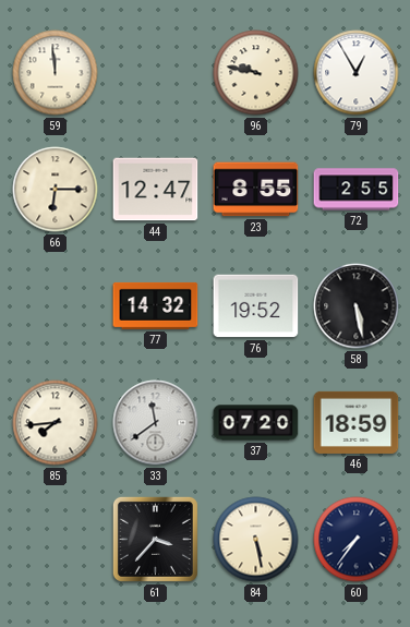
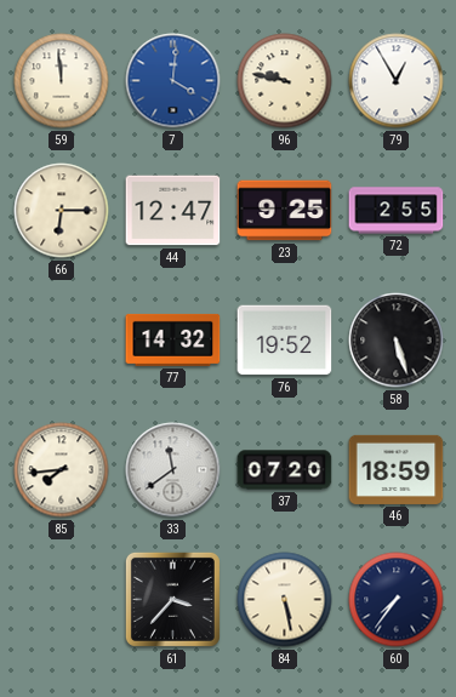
7: none -> 4:01
23: 8:55 -> 9:25
58: 5:28 -> 5:27
